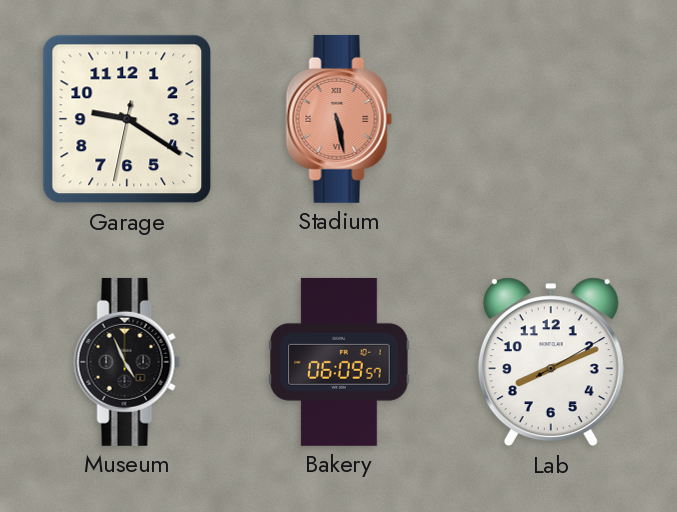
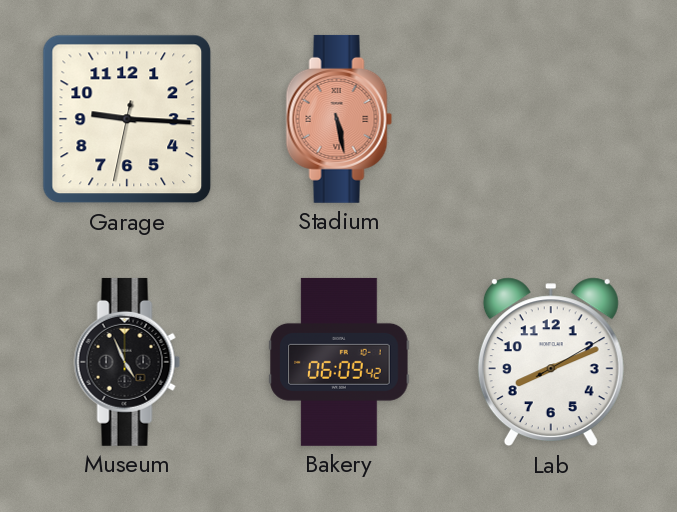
Garage: 9:20 -> 9:15
Bakery: 06:09:57 -> 06:09:42
